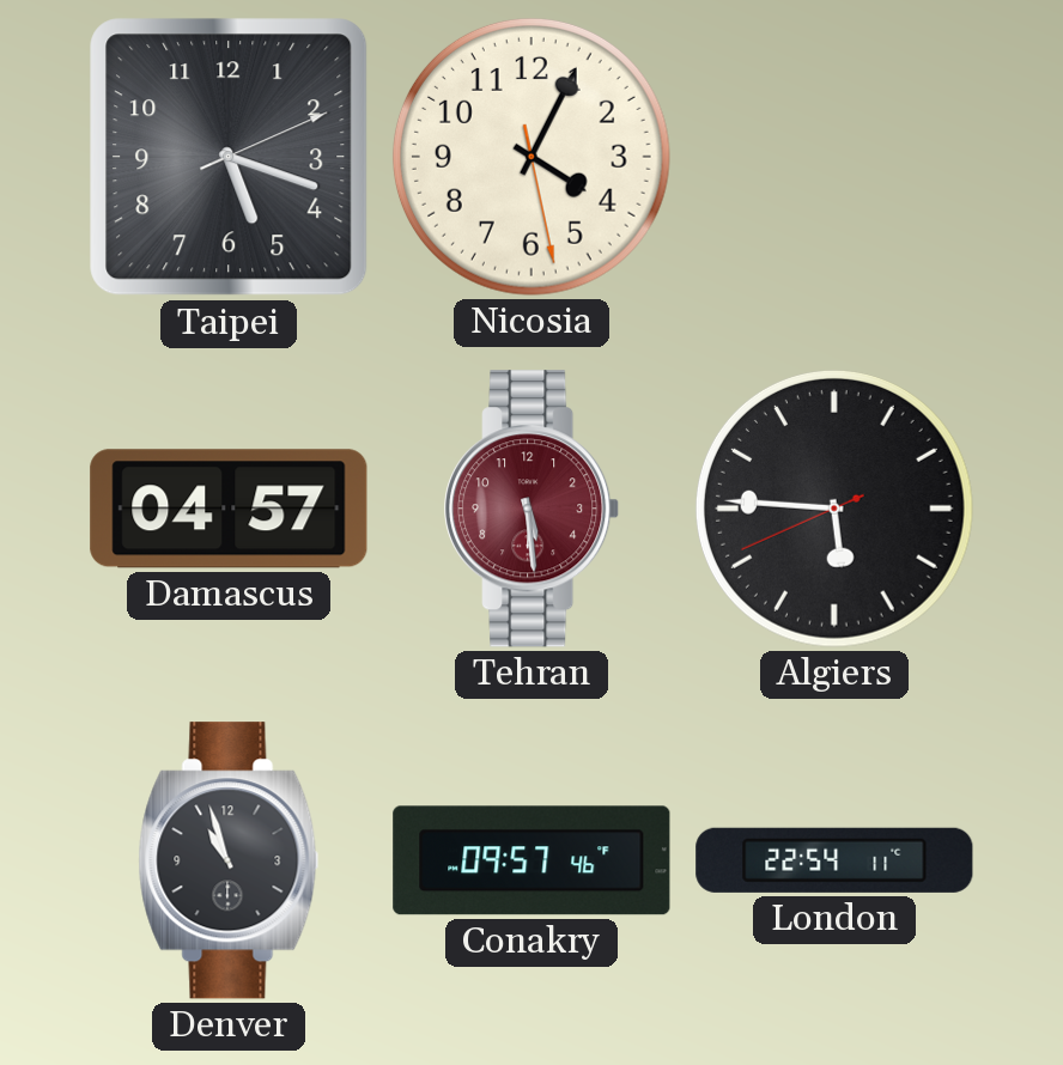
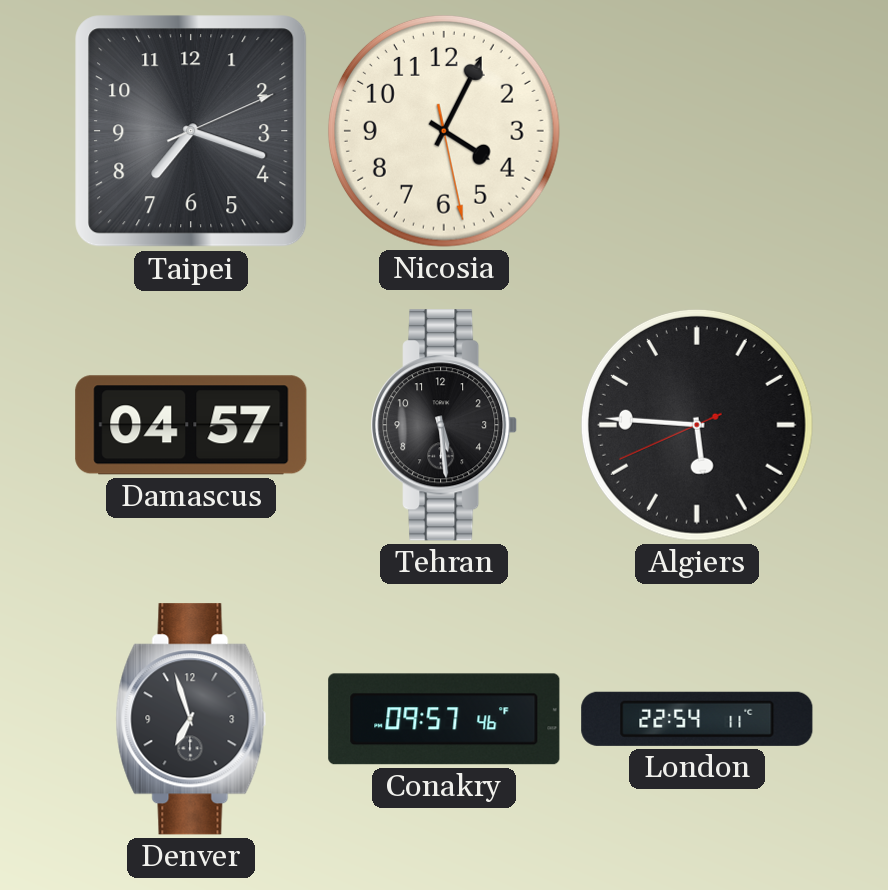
Taipei: 5:18 -> 7:18
Tehran dial: burgundy -> black
Denver: 10:57 -> 6:57
